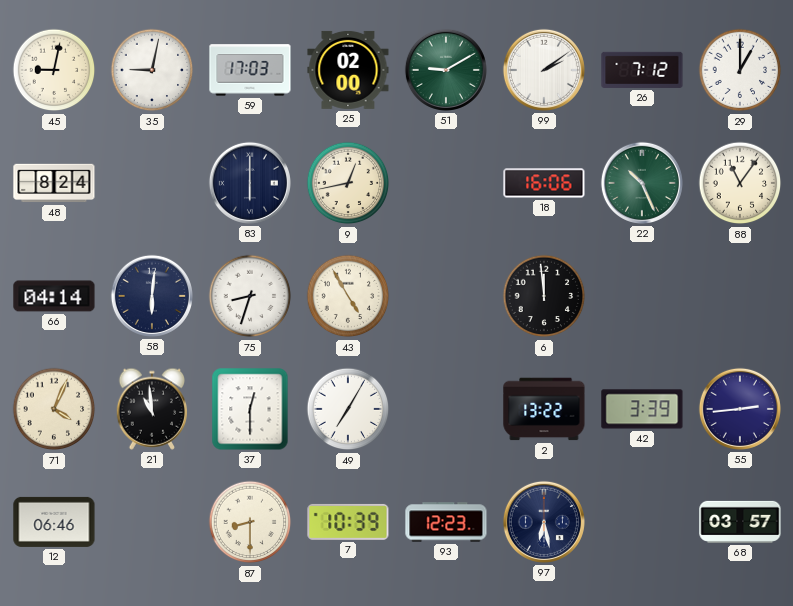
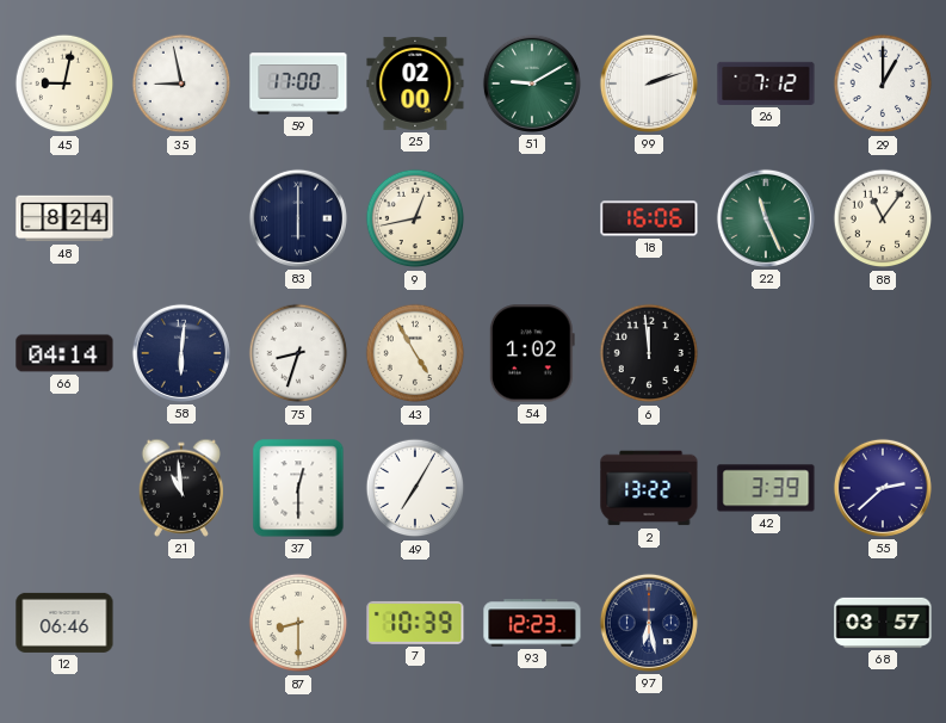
35: 9:02 -> 8:58
59: 17:03 -> 17:00
99: 2:09 -> 2:12
22: 10:26 -> 11:26
54: none -> 1:02
71: 4:04 -> none
55: 2:44 -> 2:38
